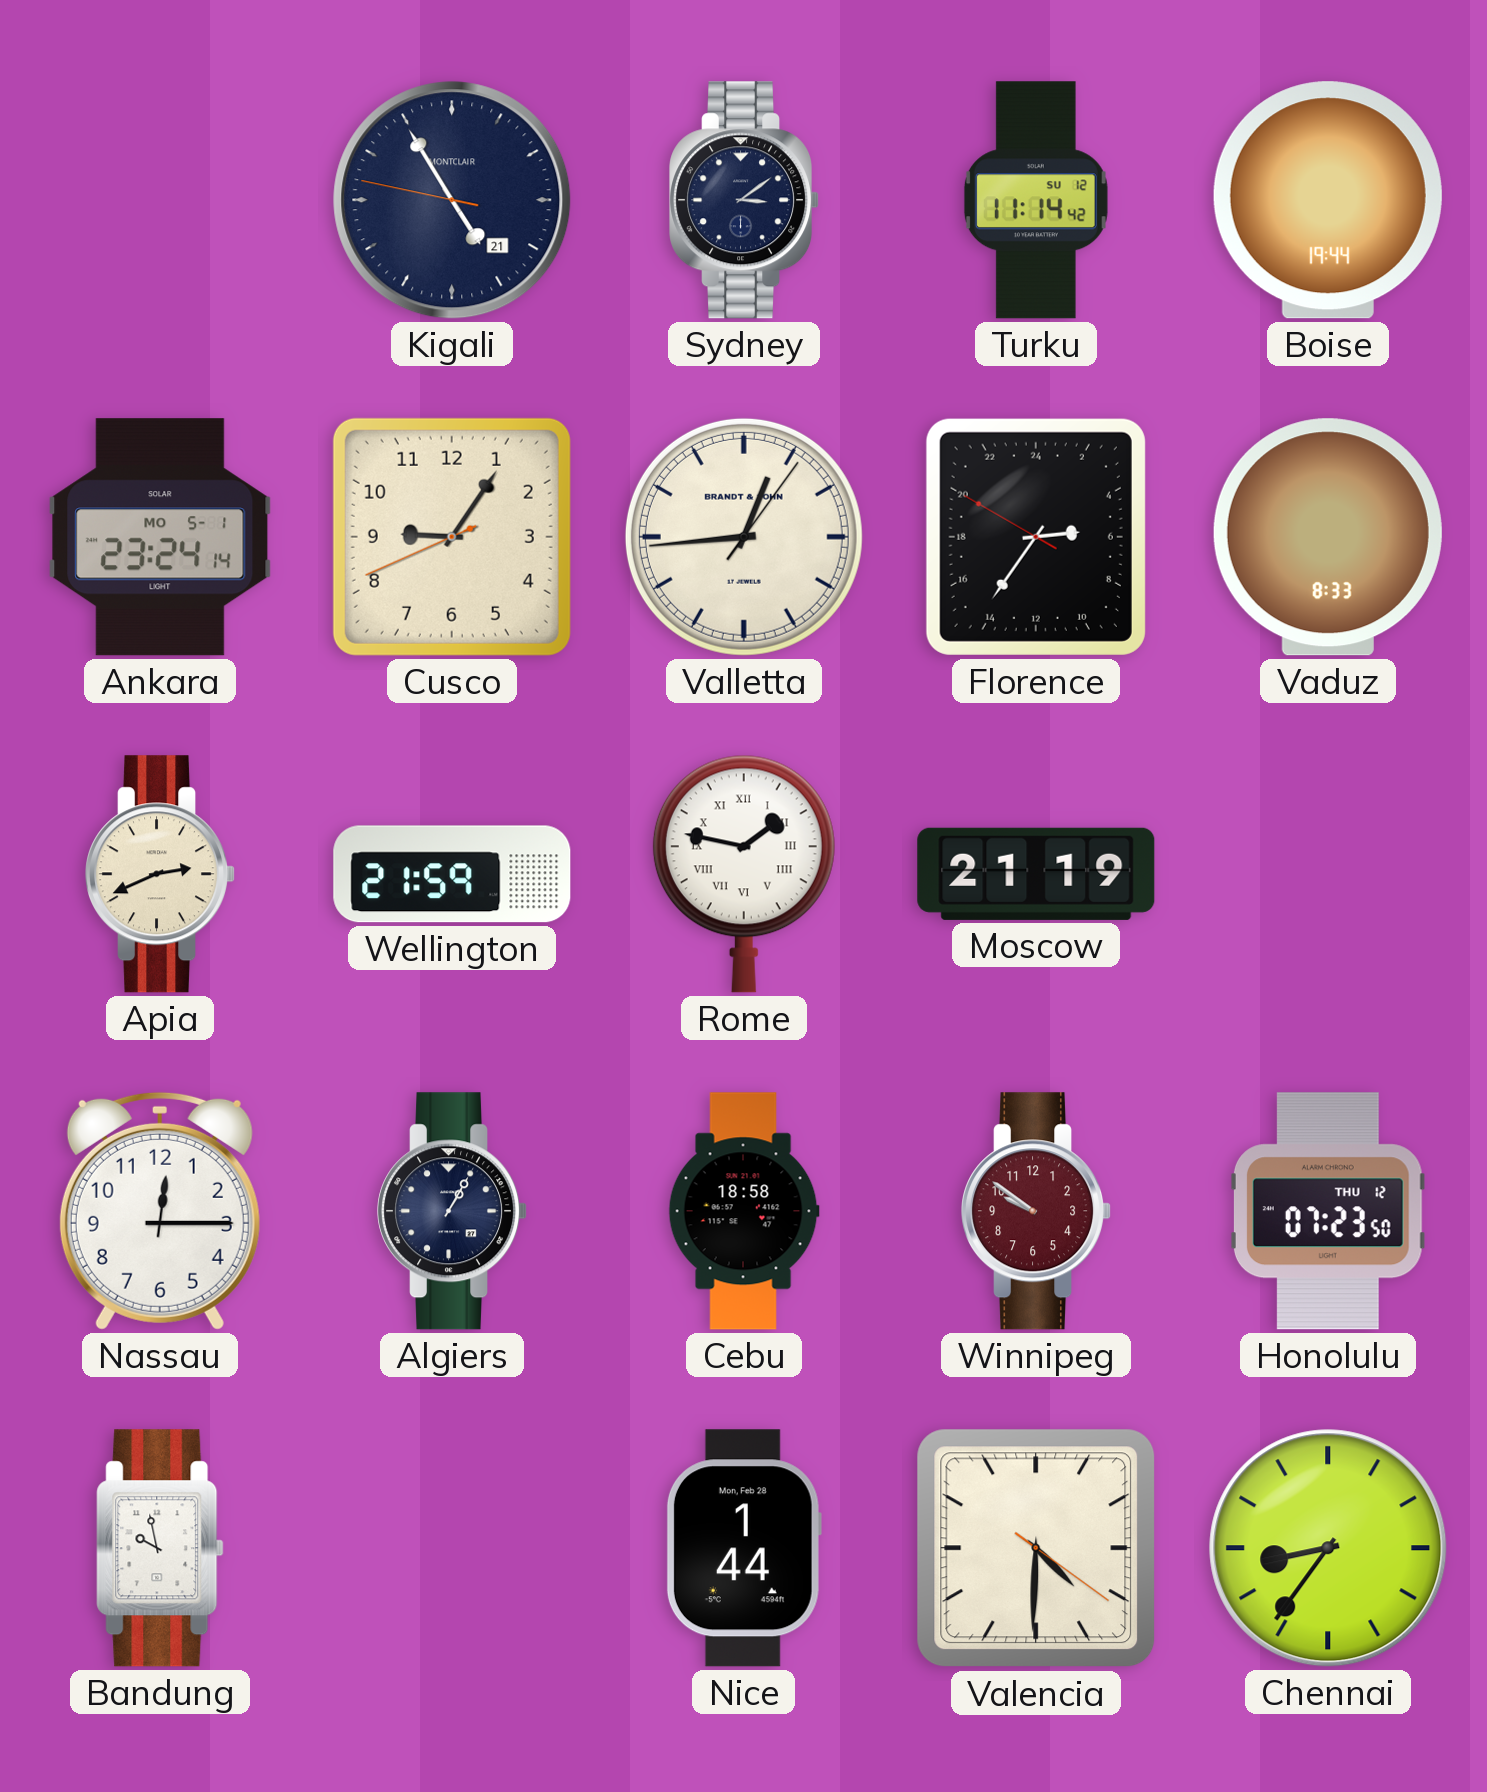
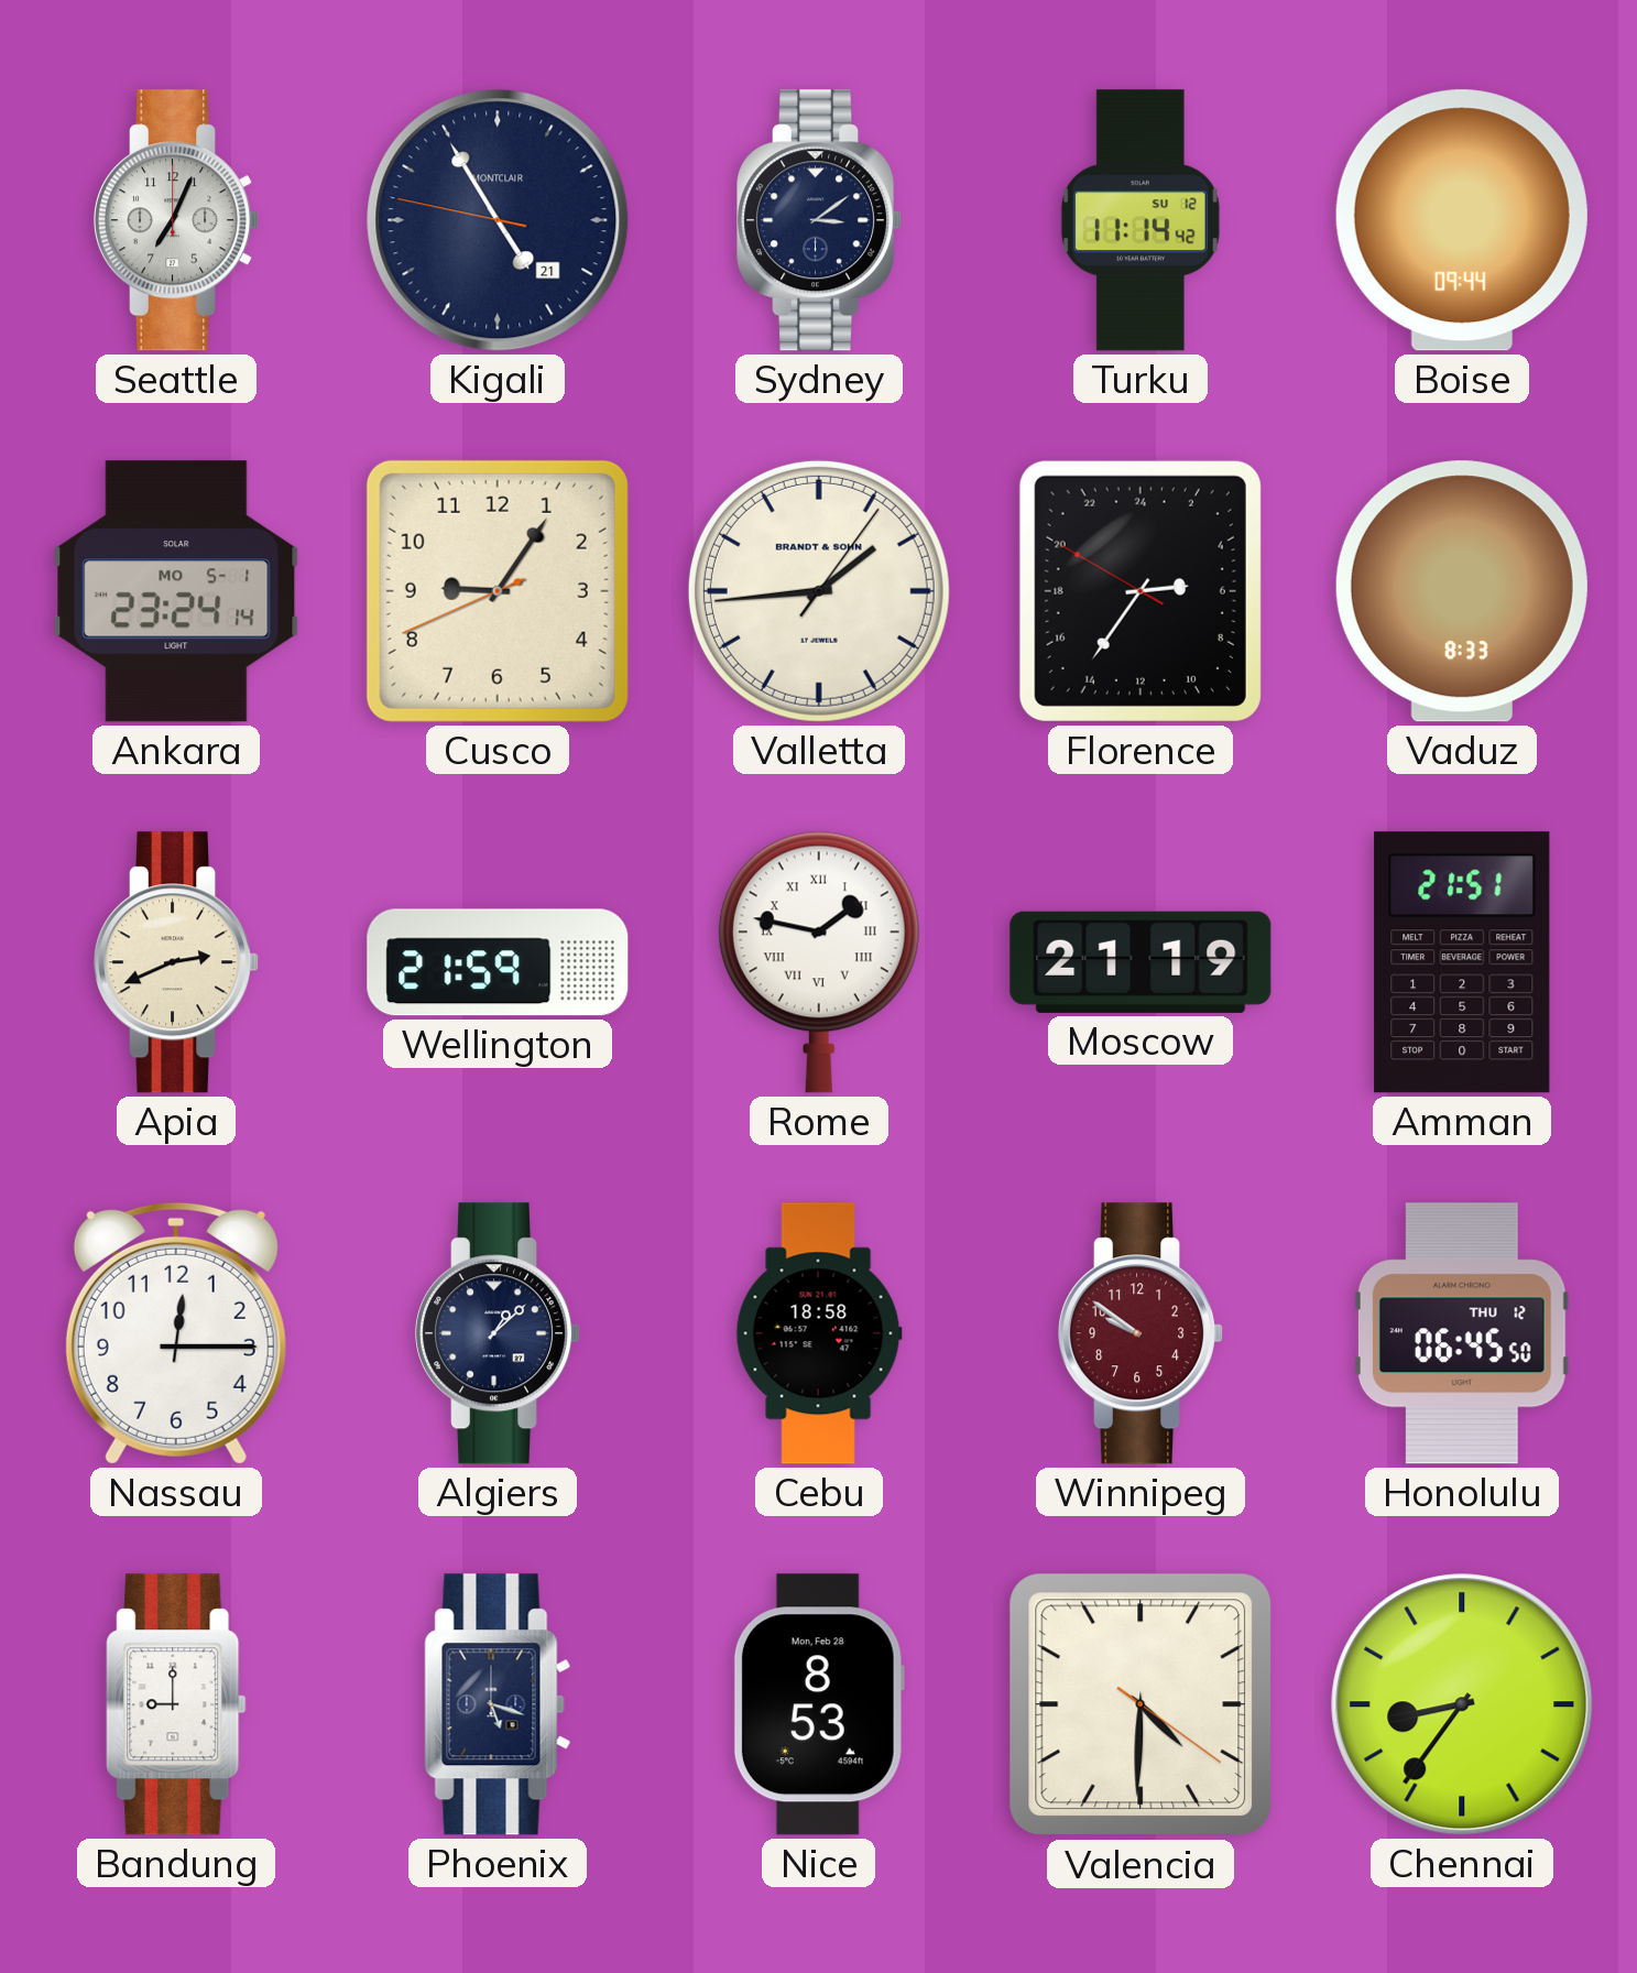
Seattle: none -> 7:04
Boise: 19:44 -> 09:44
Valletta: 12:44 -> 1:44
Amman: none -> 21:51
Algiers: 1:05 -> 1:08
Honolulu: 07:23 -> 06:45
Bandung: 9:58 -> 9:00
Phoenix: none -> 5:18
Nice: 1:44 -> 8:53
